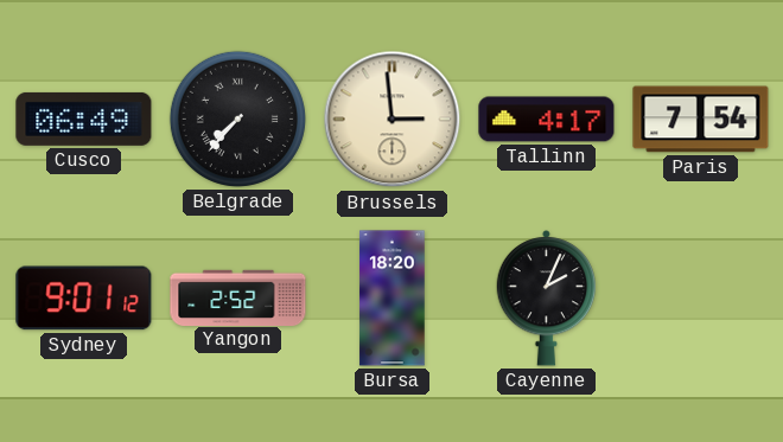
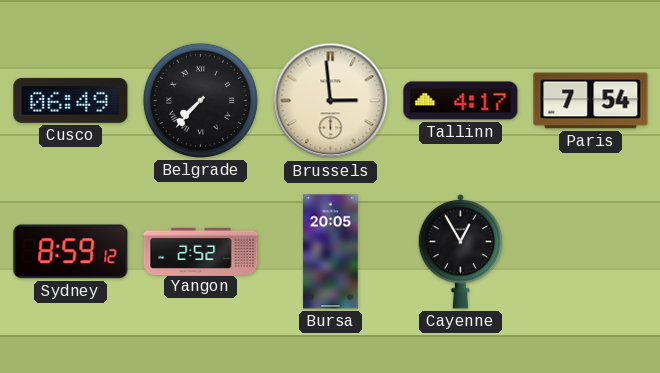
Sydney: 9:01 -> 8:59
Bursa: 18:20 -> 20:05
Cayenne: 2:04 -> 12:55
